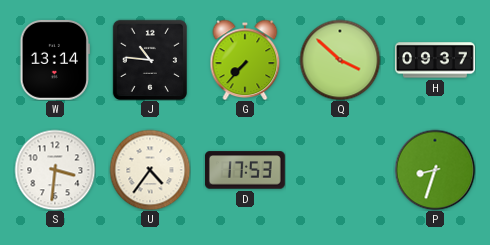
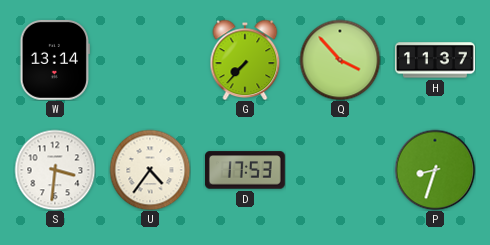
J: 10:46 -> none
Q: 3:52 -> 3:53
H: 09:37 -> 11:37
